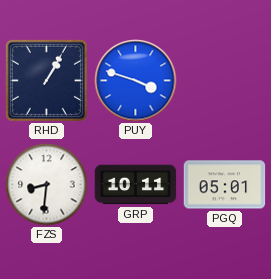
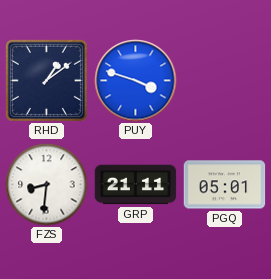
RHD: 1:05 -> 1:09
GRP: 10:11 -> 21:11
